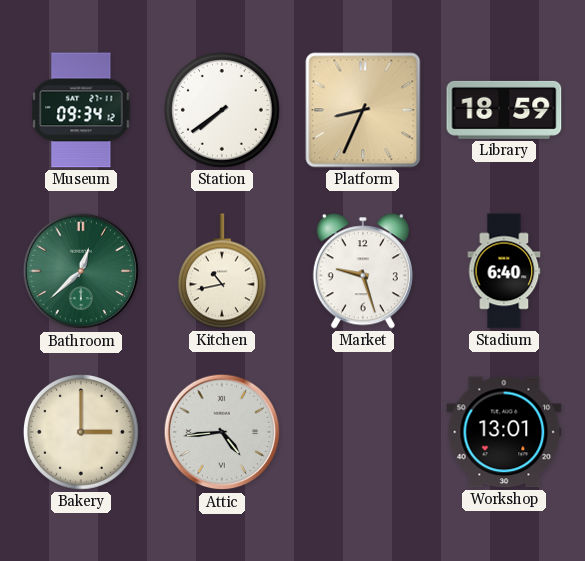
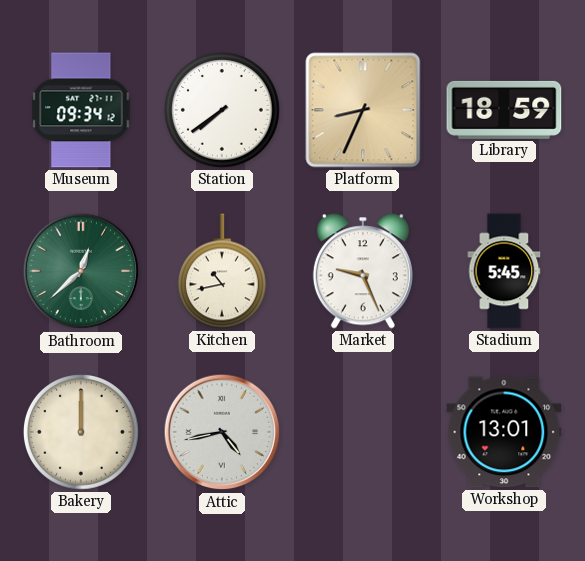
Market: 9:27 -> 9:26
Stadium: 6:40 -> 5:45
Bakery: 3:00 -> 12:00
Attic: 4:44 -> 4:43
